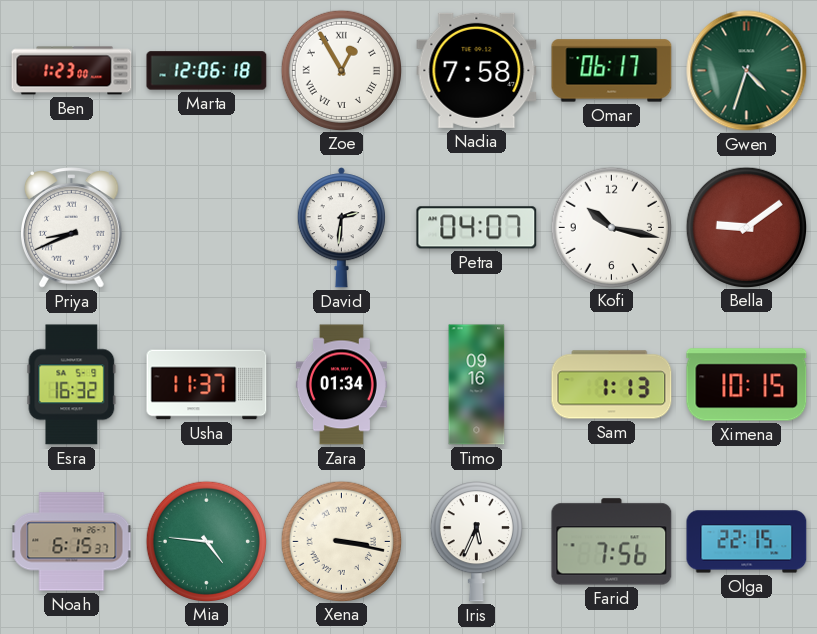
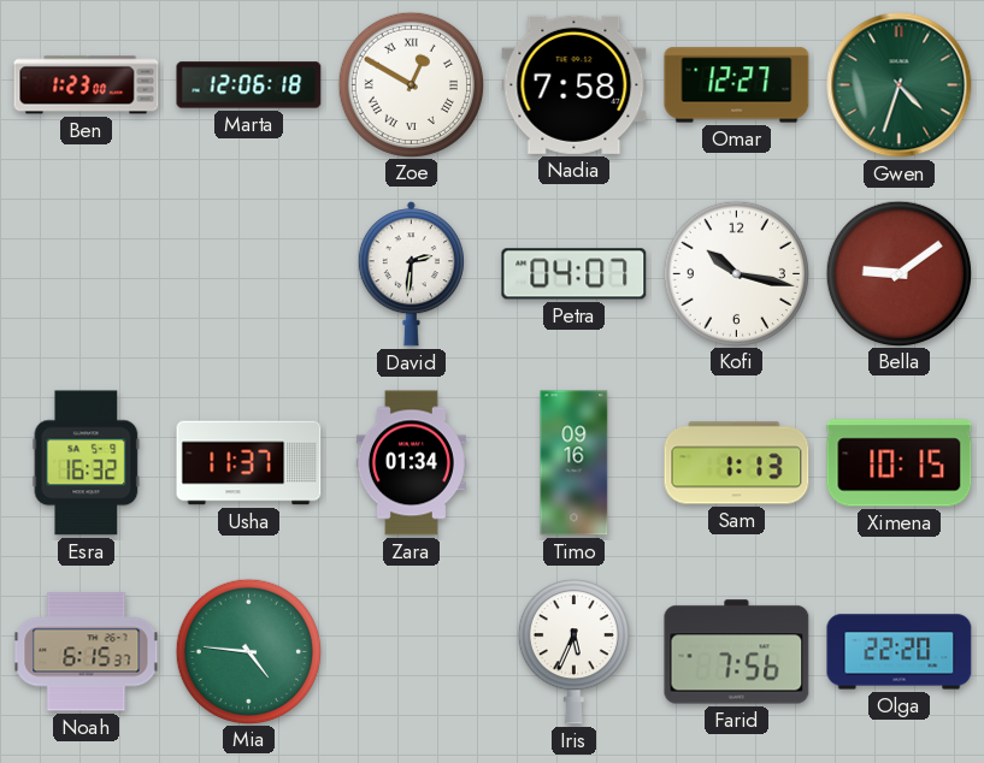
Zoe: 12:55 -> 12:50
Omar: 06:17 -> 12:27
Priya: 8:41 -> none
Xena: 3:17 -> none
Olga: 22:15 -> 22:20
